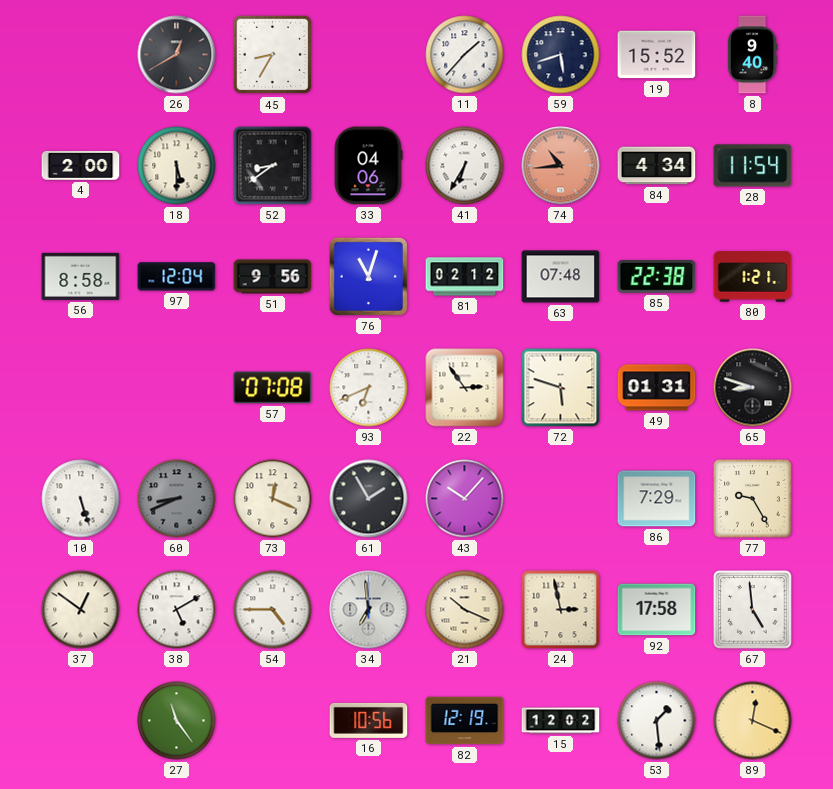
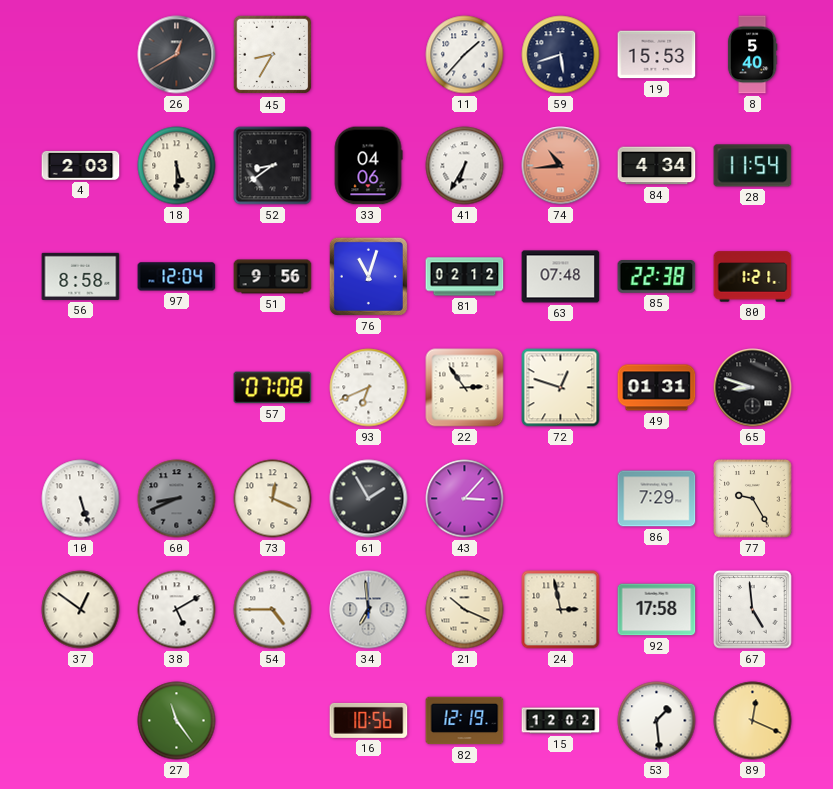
19: 15:52 -> 15:53
8: 9:40 -> 5:40
4: 2:00 -> 2:03
72: 5:48 -> 12:48
43: 10:07 -> 3:07
